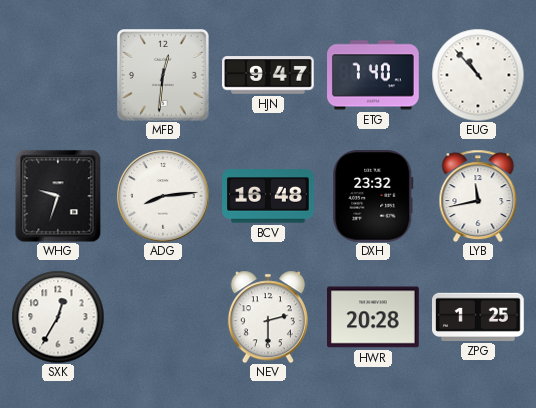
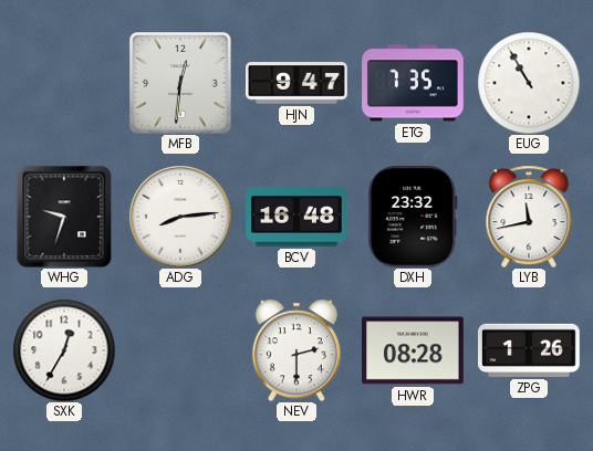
ETG: 7:40 -> 7:35
EUG: 10:53 -> 10:55
HWR: 20:28 -> 08:28
ZPG: 1:25 -> 1:26
